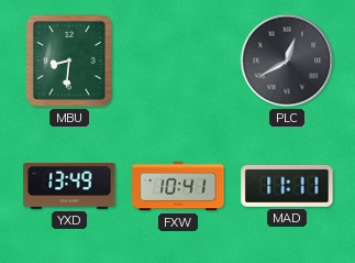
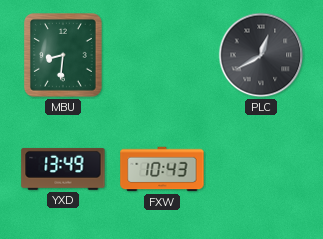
FXW: 10:41 -> 10:43
MAD: 11:11 -> none
